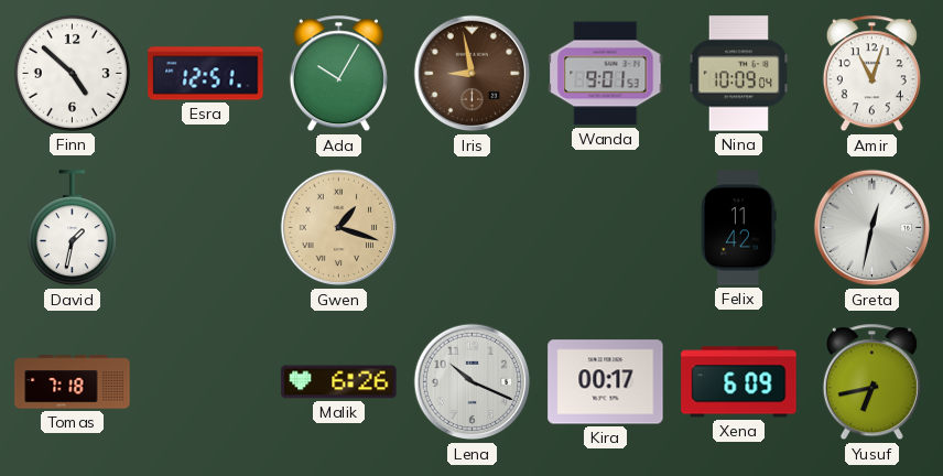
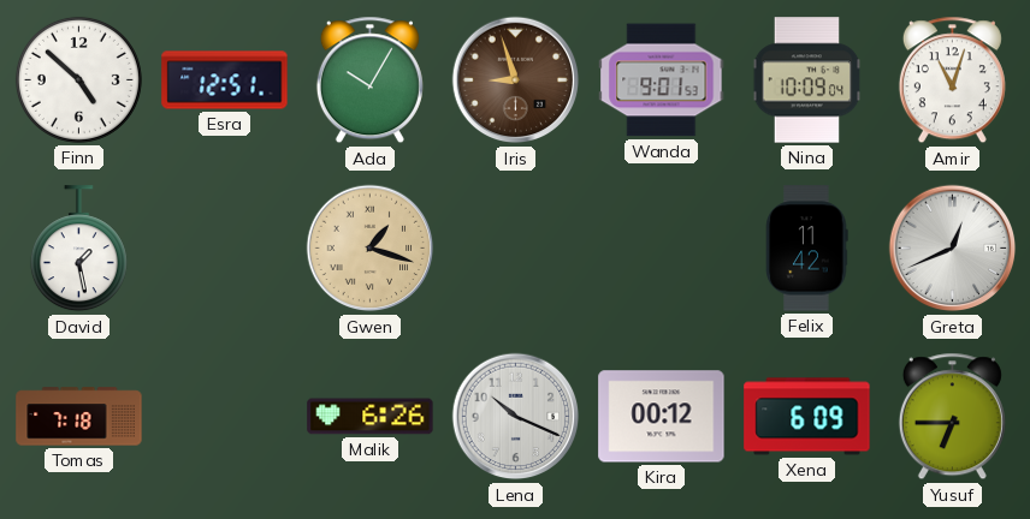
Iris: 8:58 -> 8:57
David: 1:32 -> 1:28
Greta: 12:32 -> 12:41
Kira: 00:17 -> 00:12
Yusuf: 6:43 -> 6:45
